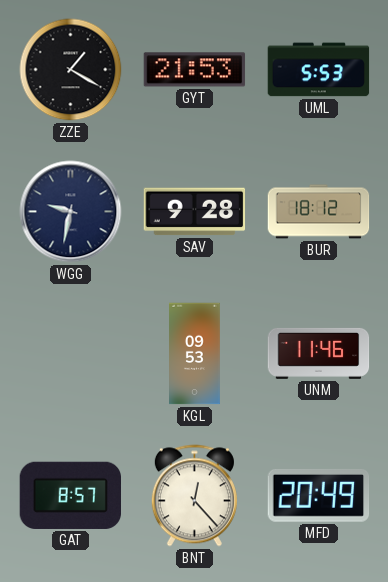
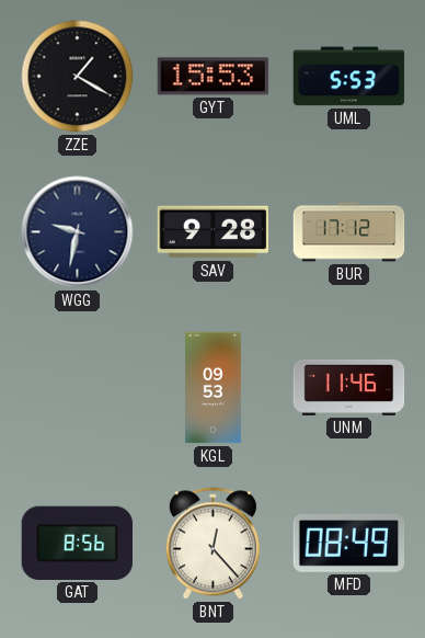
GYT: 21:53 -> 15:53
BUR: 18:12 -> 17:12
GAT: 8:57 -> 8:56
MFD: 20:49 -> 08:49
